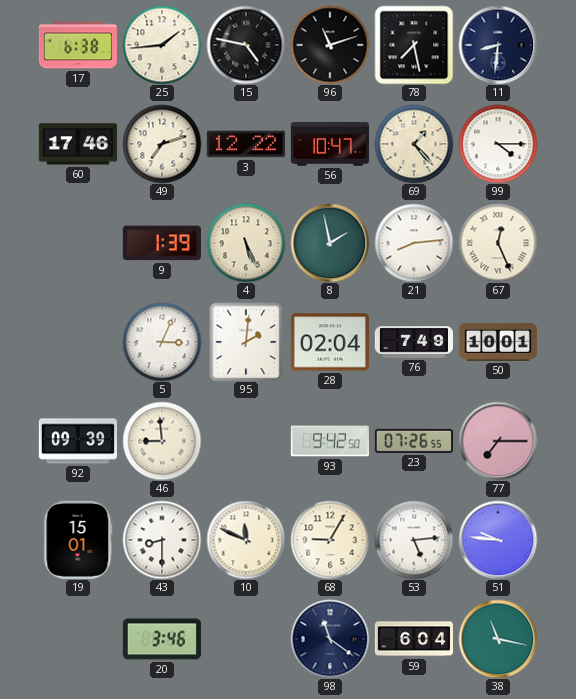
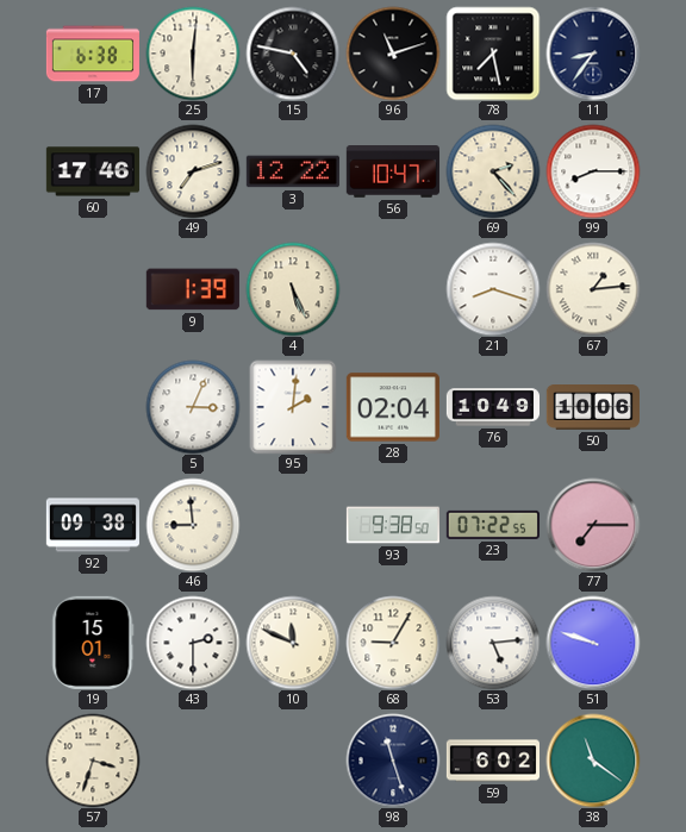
25: 1:44 -> 6:01
11: 8:31 -> 8:36
69: 1:23 -> 2:23
99: 4:15 -> 8:15
8: 1:58 -> none
21: 8:14 -> 8:18
67: 12:26 -> 1:14
76: 7:49 -> 10:49
50: 10:01 -> 10:06
92: 09:39 -> 09:38
93: 9:42 -> 9:38
23: 07:26 -> 07:22
43: 8:30 -> 2:30
51: 9:46 -> 9:48
57: none -> 3:33
20: 3:46 -> none
98: 11:21 -> 11:27
59: 6:04 -> 6:02
38: 11:17 -> 11:21
